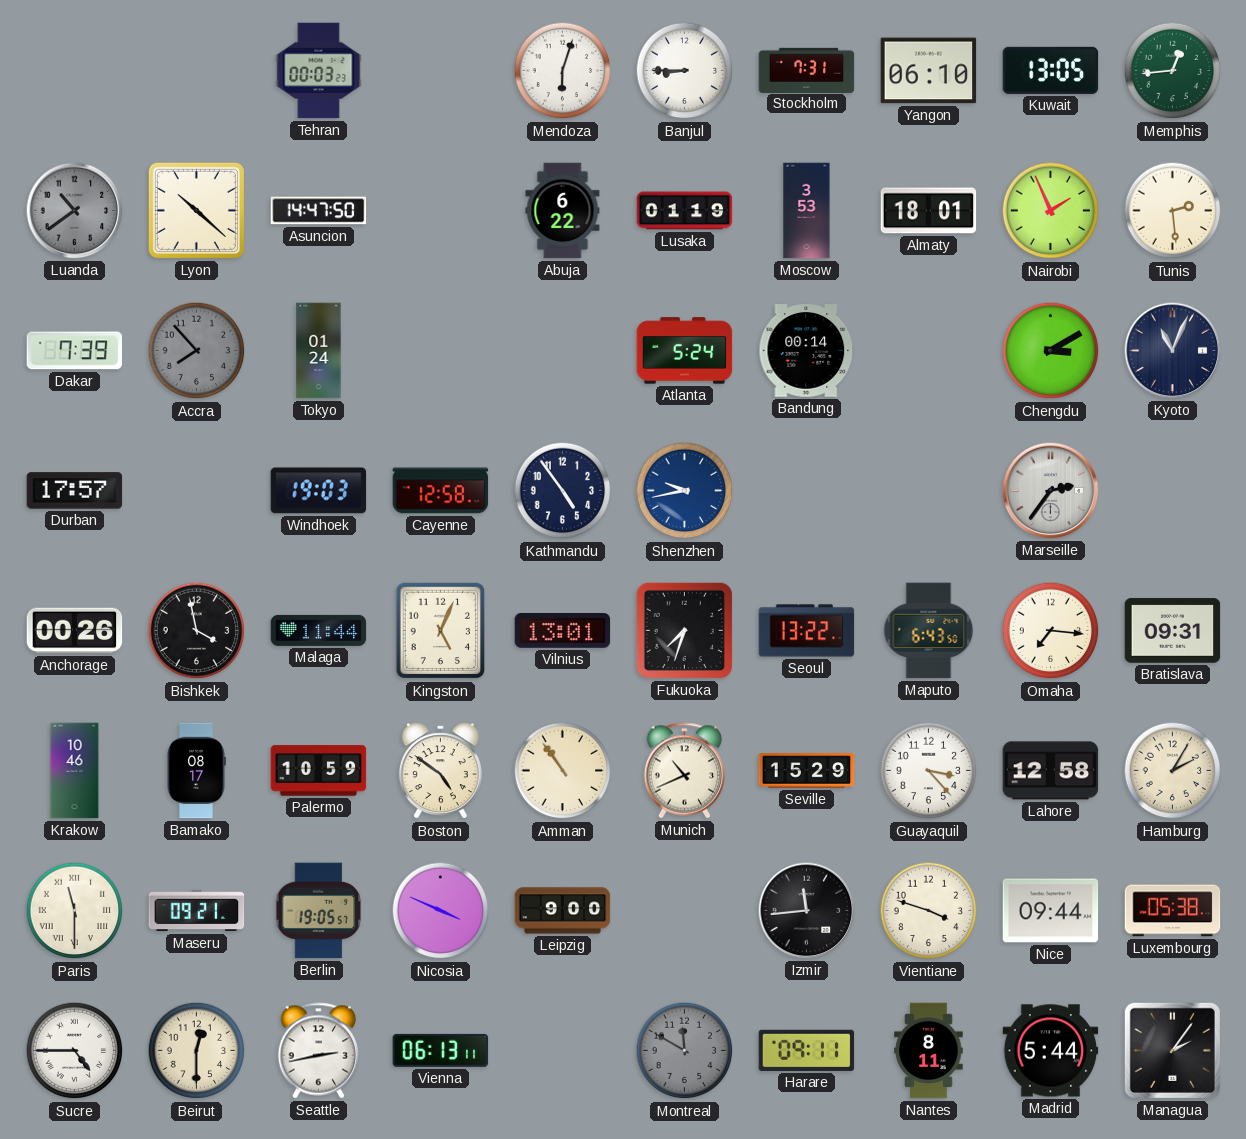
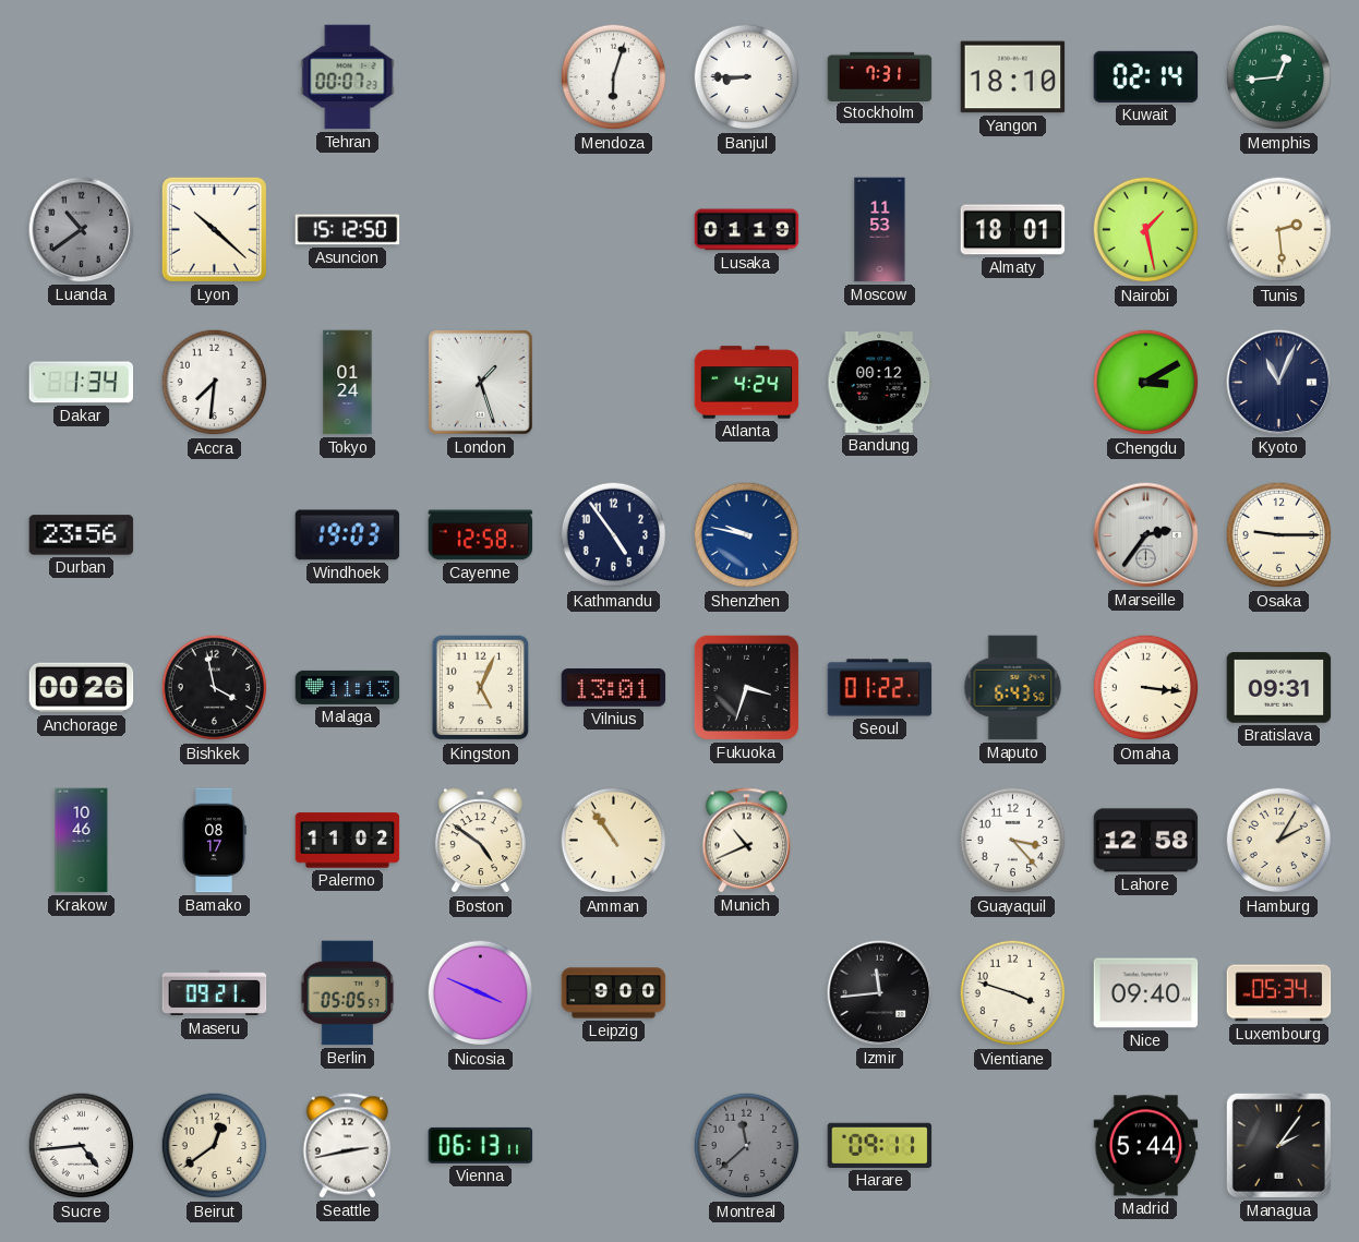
Tehran: 00:03 -> 00:07
Yangon: 06:10 -> 18:10
Kuwait: 13:05 -> 02:14
Asuncion: 14:47 -> 15:12
Abuja: 6:22 -> none
Moscow: 3:53 -> 11:53
Nairobi: 1:56 -> 1:28
Dakar: 7:39 -> 1:34
Accra: 7:53 -> 7:31
Accra dial: grey -> white
London: none -> 1:27
Atlanta: 5:24 -> 4:24
Bandung: 00:14 -> 00:12
Durban: 17:57 -> 23:56
Shenzhen: 9:43 -> 9:47
Osaka: none -> 9:15
Malaga: 11:44 -> 11:13
Fukuoka: 7:33 -> 3:33
Seoul: 13:22 -> 01:22
Omaha: 7:16 -> 3:16
Palermo: 10:59 -> 11:02
Seville: 15:29 -> none
Paris: 11:30 -> none
Berlin: 19:05 -> 05:05
Nice: 09:44 -> 09:40
Luxembourg: 05:38 -> 05:34
Sucre: 4:45 -> 4:44
Beirut: 12:30 -> 12:39
Montreal: 11:50 -> 11:38
Nantes: 8:11 -> none
